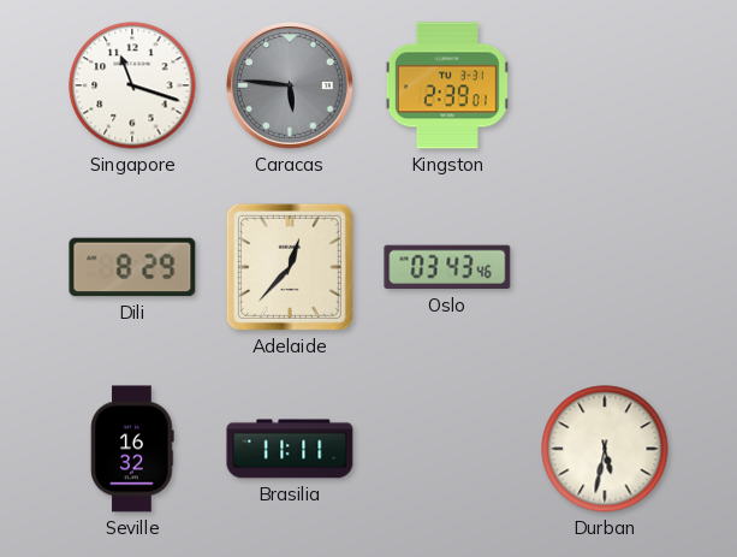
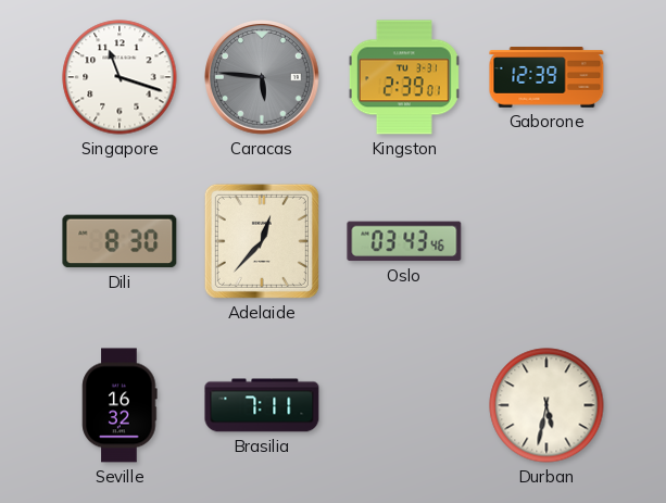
Gaborone: none -> 12:39
Dili: 8:29 -> 8:30
Brasilia: 11:11 -> 7:11
